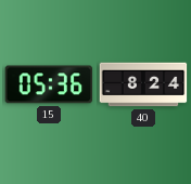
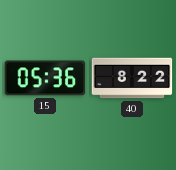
40: 8:24 -> 8:22
